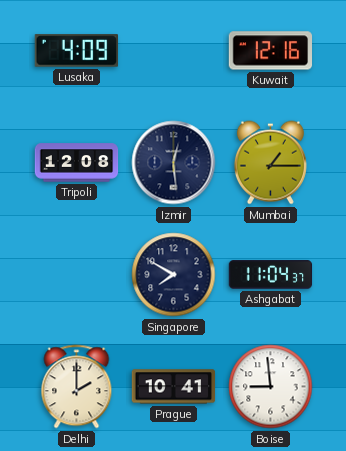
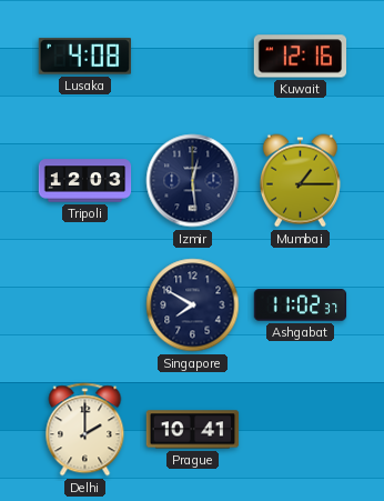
Lusaka: 4:09 -> 4:08
Tripoli: 12:08 -> 12:03
Ashgabat: 11:04 -> 11:02
Boise: 8:59 -> none
